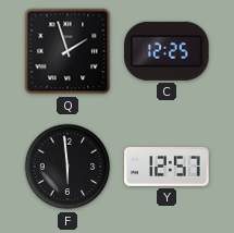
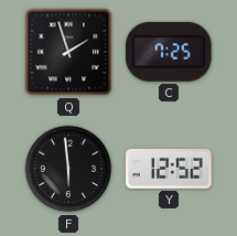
C: 12:25 -> 7:25
Y: 12:57 -> 12:52
